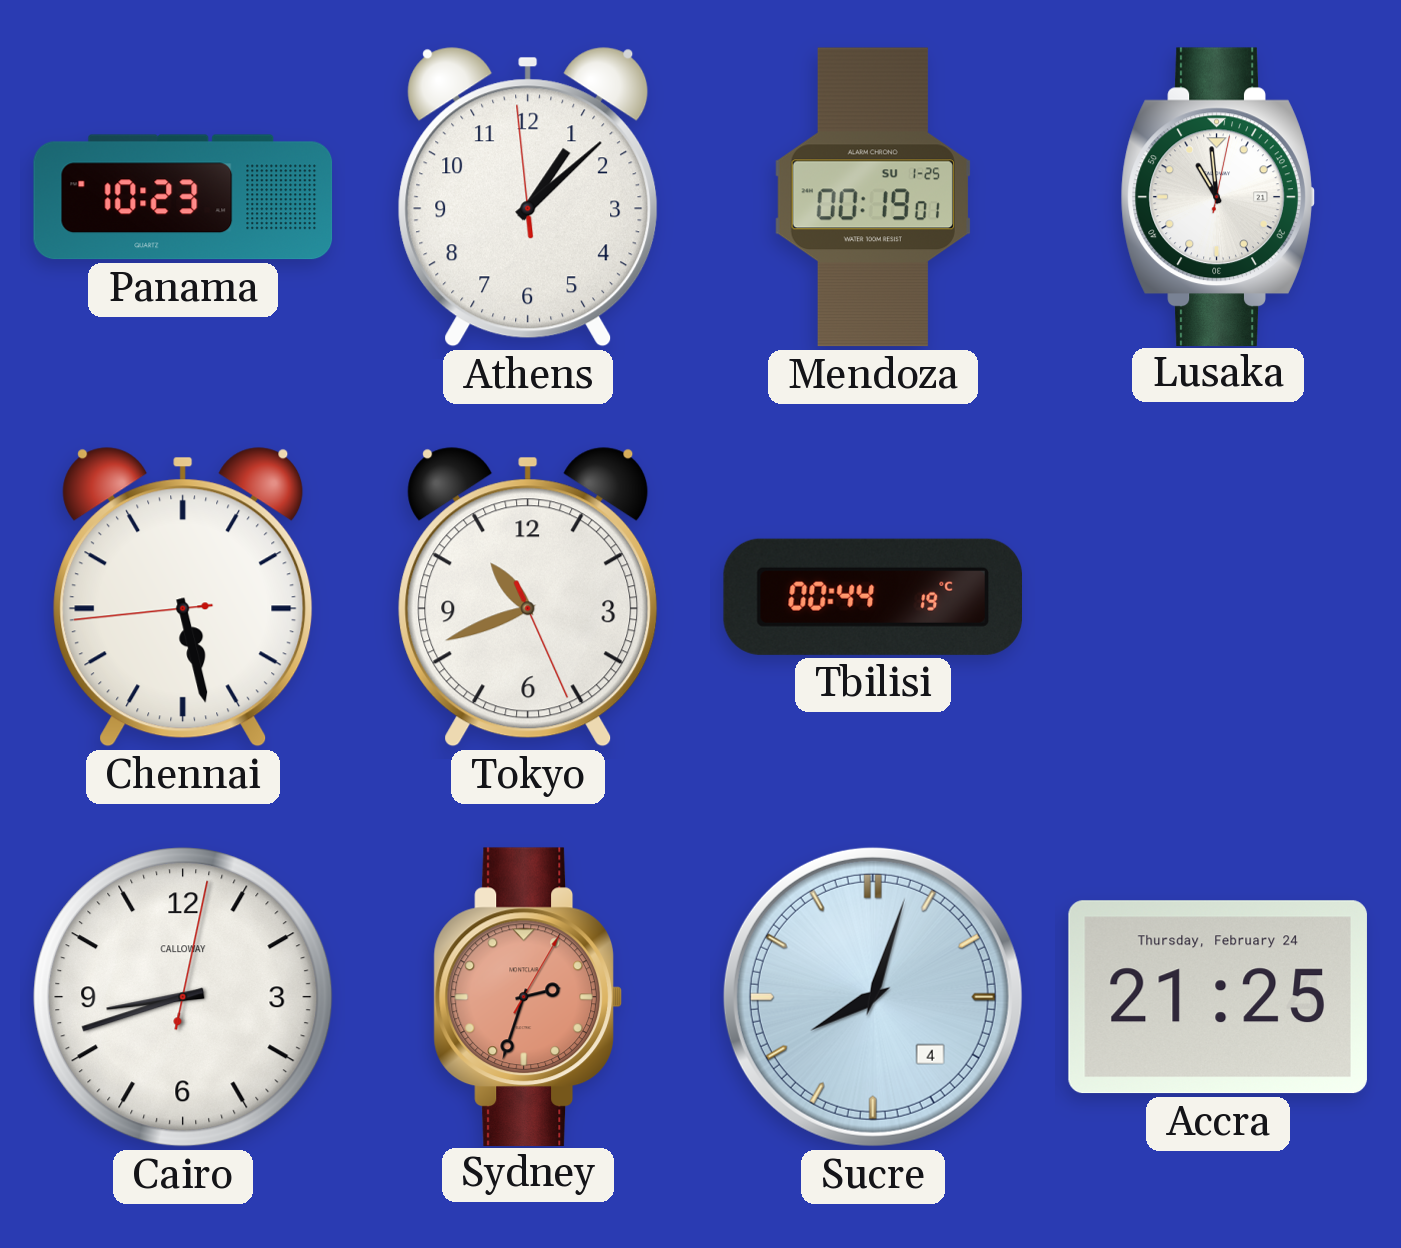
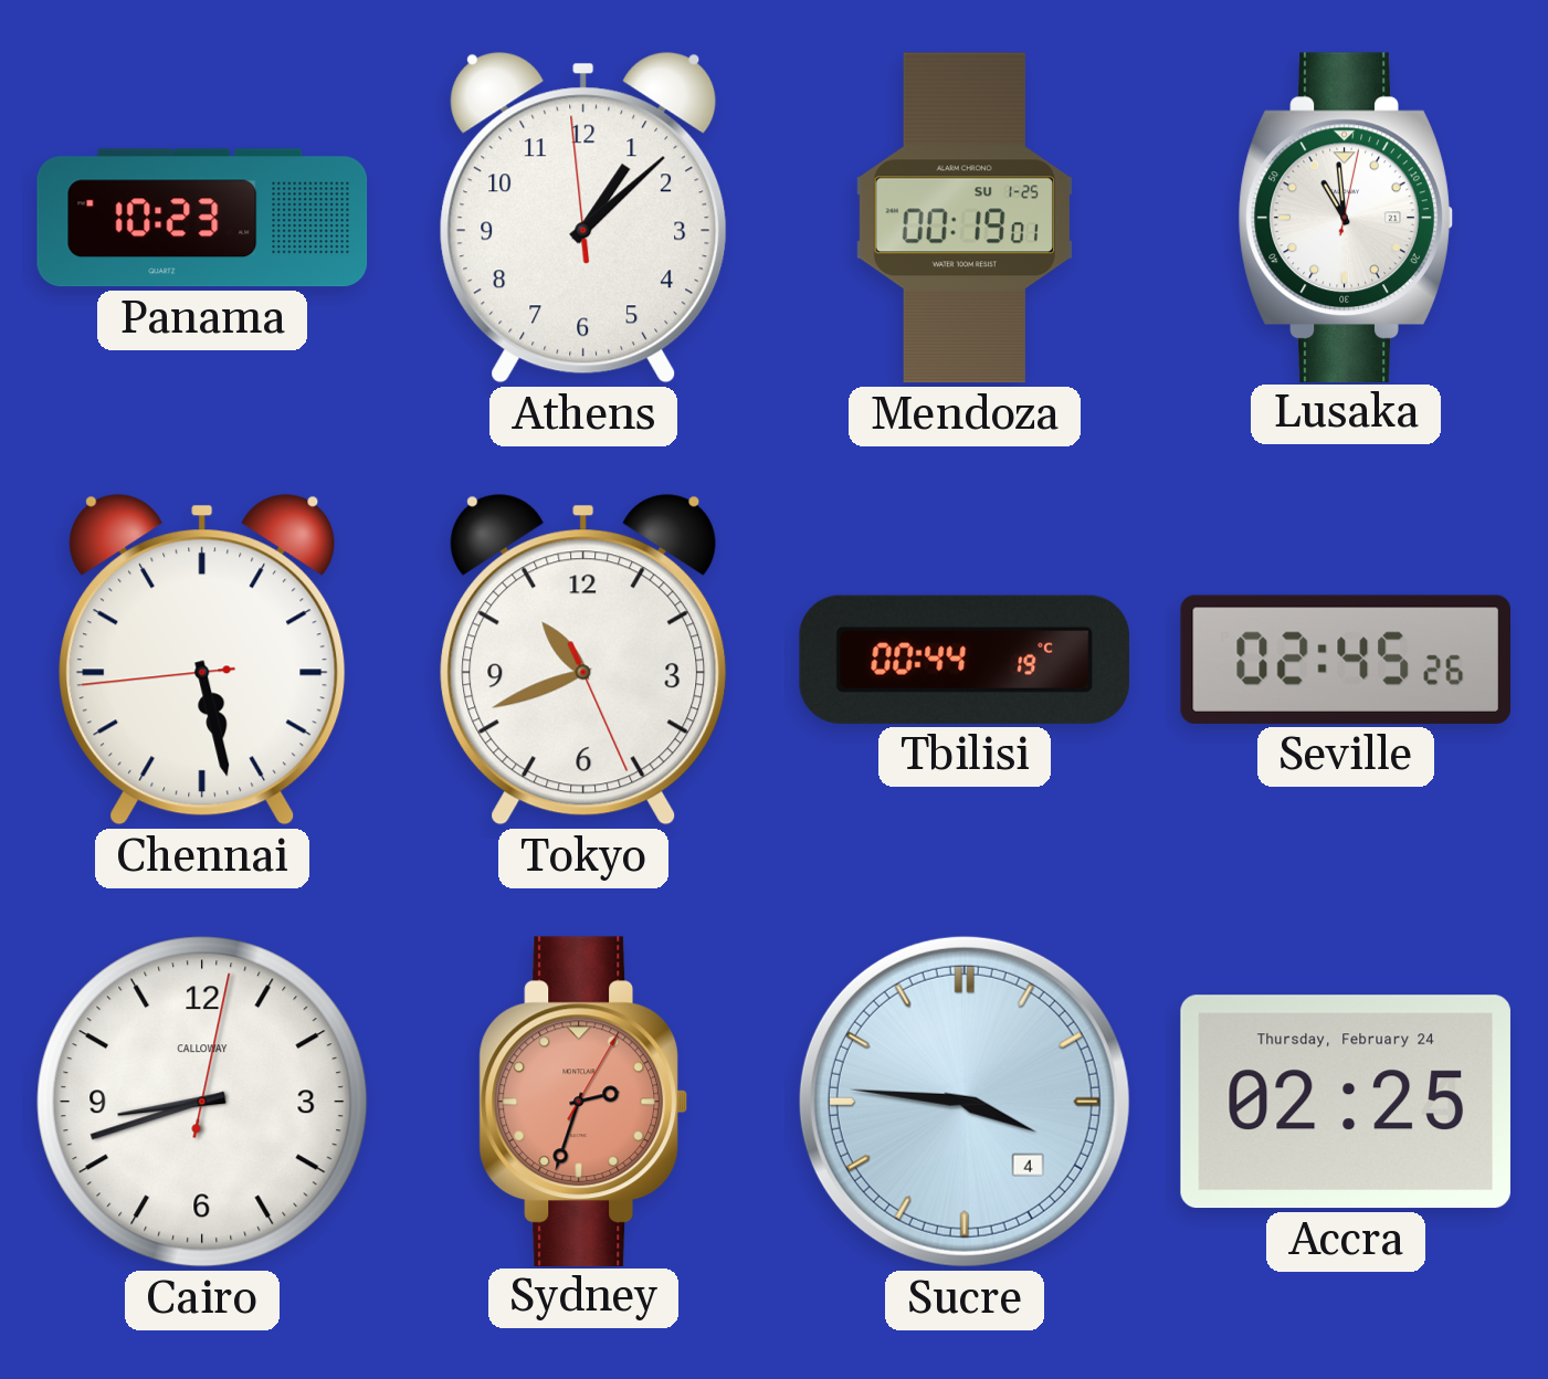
Seville: none -> 02:45
Sucre: 8:03 -> 3:46
Accra: 21:25 -> 02:25
